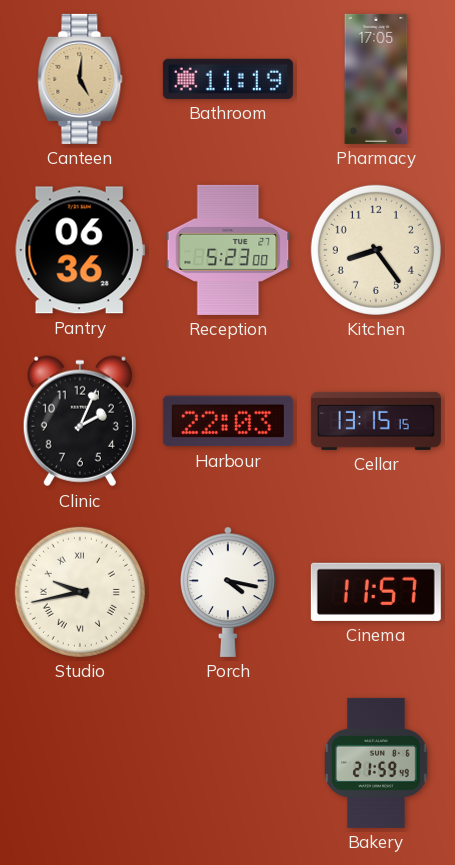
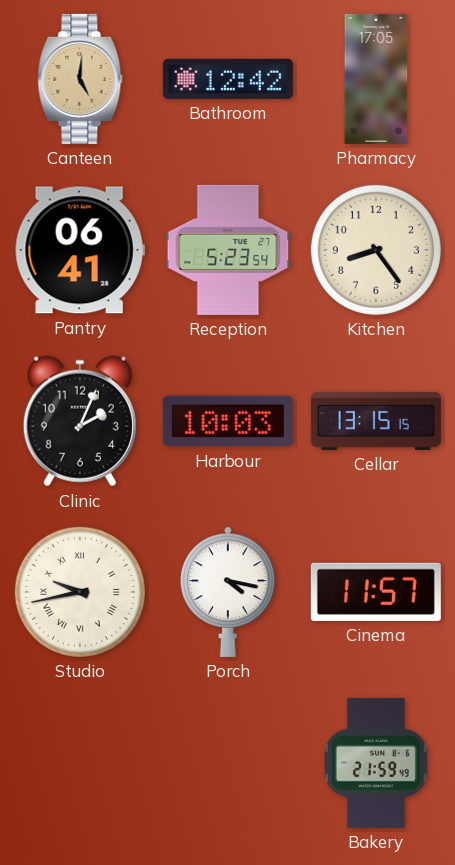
Bathroom: 11:19 -> 12:42
Pantry: 06:36 -> 06:41
Reception: 5:23:00 -> 5:23:54
Harbour: 22:03 -> 10:03
